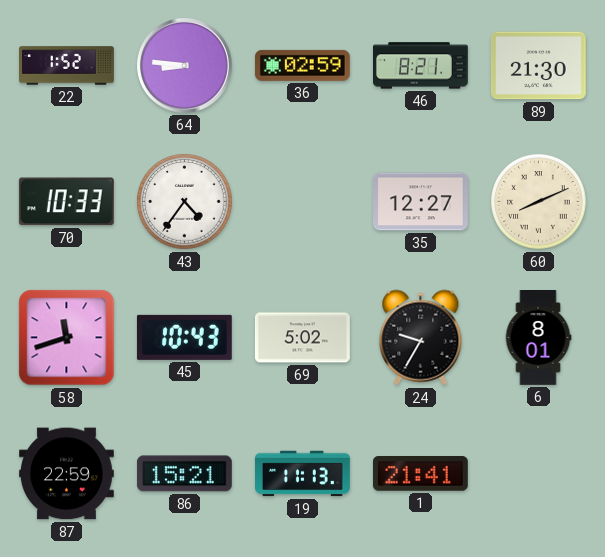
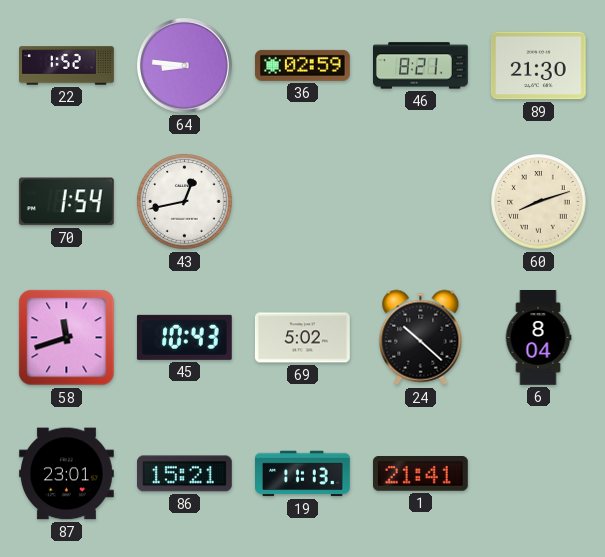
70: 10:33 -> 1:54
43: 4:36 -> 12:43
35: 12:27 -> none
60: 8:11 -> 8:12
24: 9:35 -> 10:22
6: 8:01 -> 8:04
87: 22:59 -> 23:01
